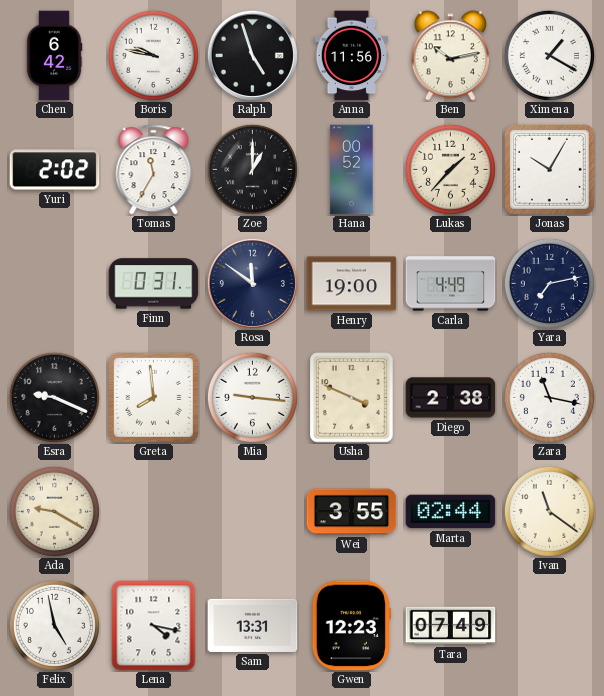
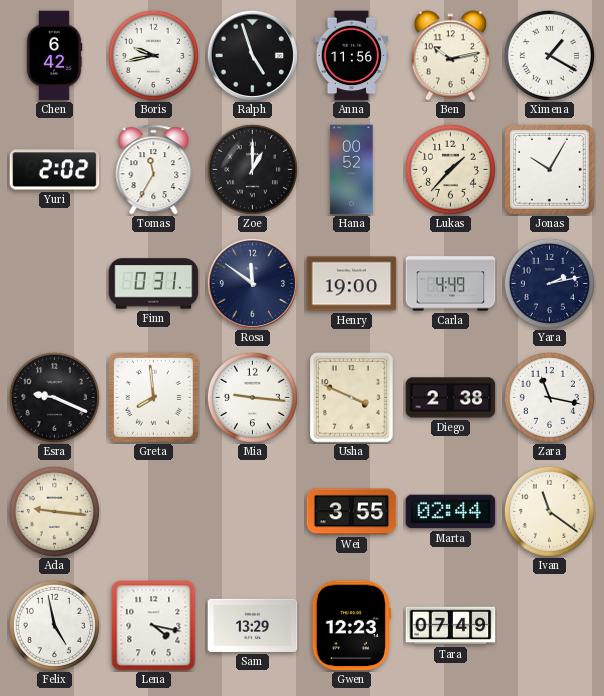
Boris: 9:47 -> 9:43
Yara: 7:13 -> 2:13
Ada: 9:20 -> 9:16
Sam: 13:31 -> 13:29
